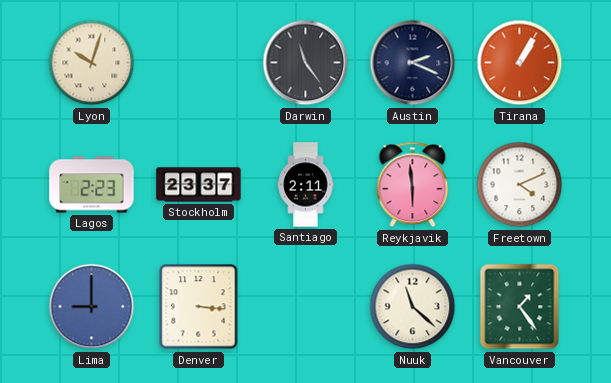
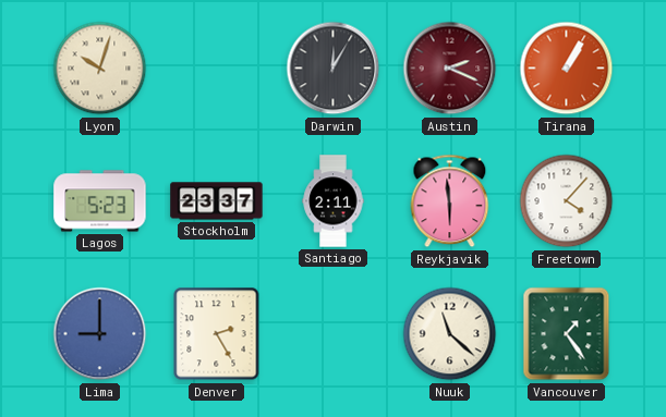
Darwin: 11:24 -> 12:05
Austin dial: navy -> burgundy
Lagos: 2:23 -> 5:23
Freetown: 4:11 -> 4:07
Denver: 3:16 -> 2:25
